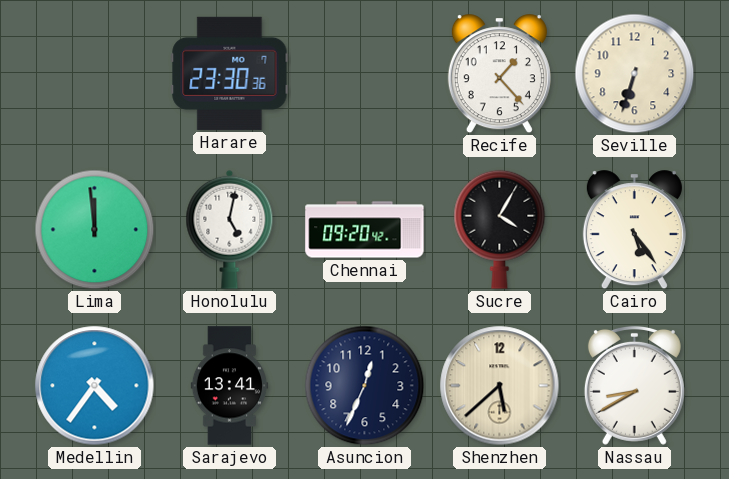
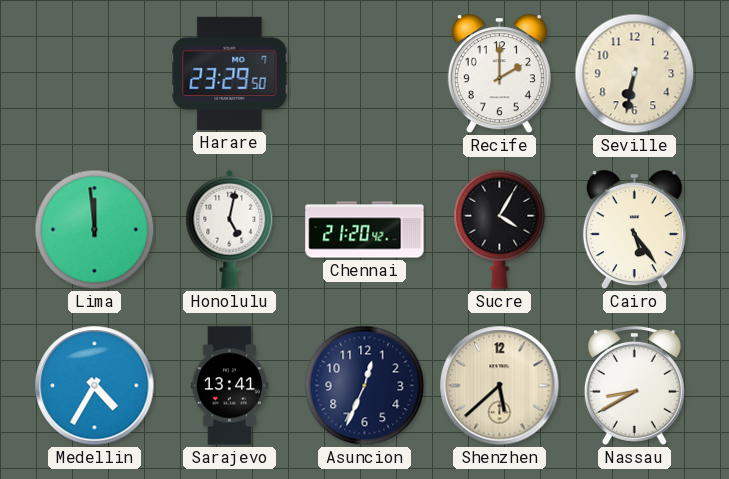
Harare: 23:30 -> 23:29
Recife: 1:23 -> 2:00
Seville: 6:33 -> 6:32
Chennai: 09:20 -> 21:20
Medellin: 4:36 -> 4:35
